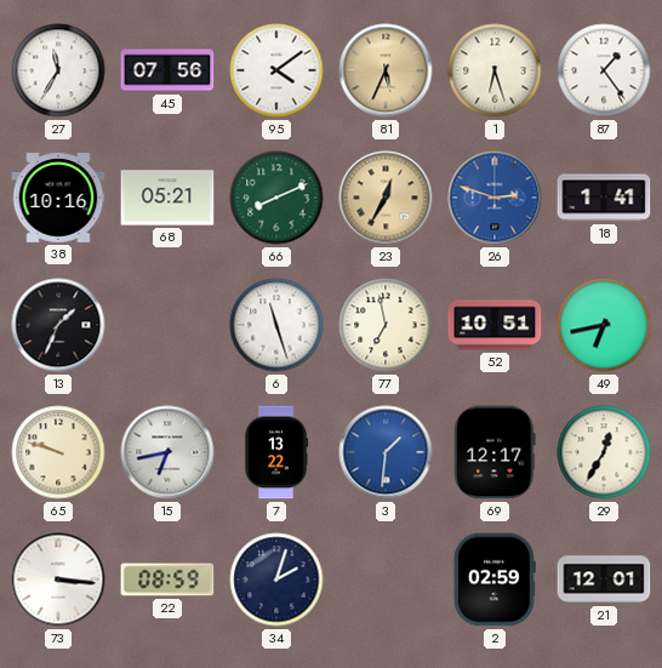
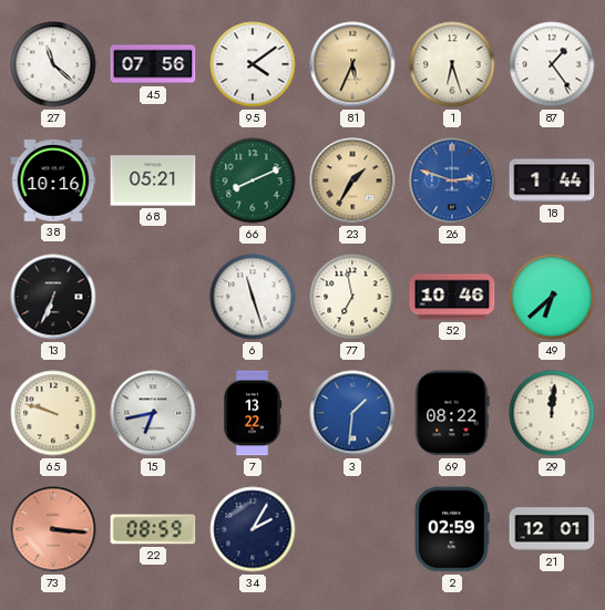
27: 11:35 -> 11:22
23: 12:35 -> 1:35
18: 1:41 -> 1:44
13: 1:34 -> 6:34
52: 10:51 -> 10:46
49: 6:43 -> 6:38
69: 12:17 -> 08:22
29: 12:35 -> 12:01
73 dial: white -> salmon
34: 2:03 -> 2:05
